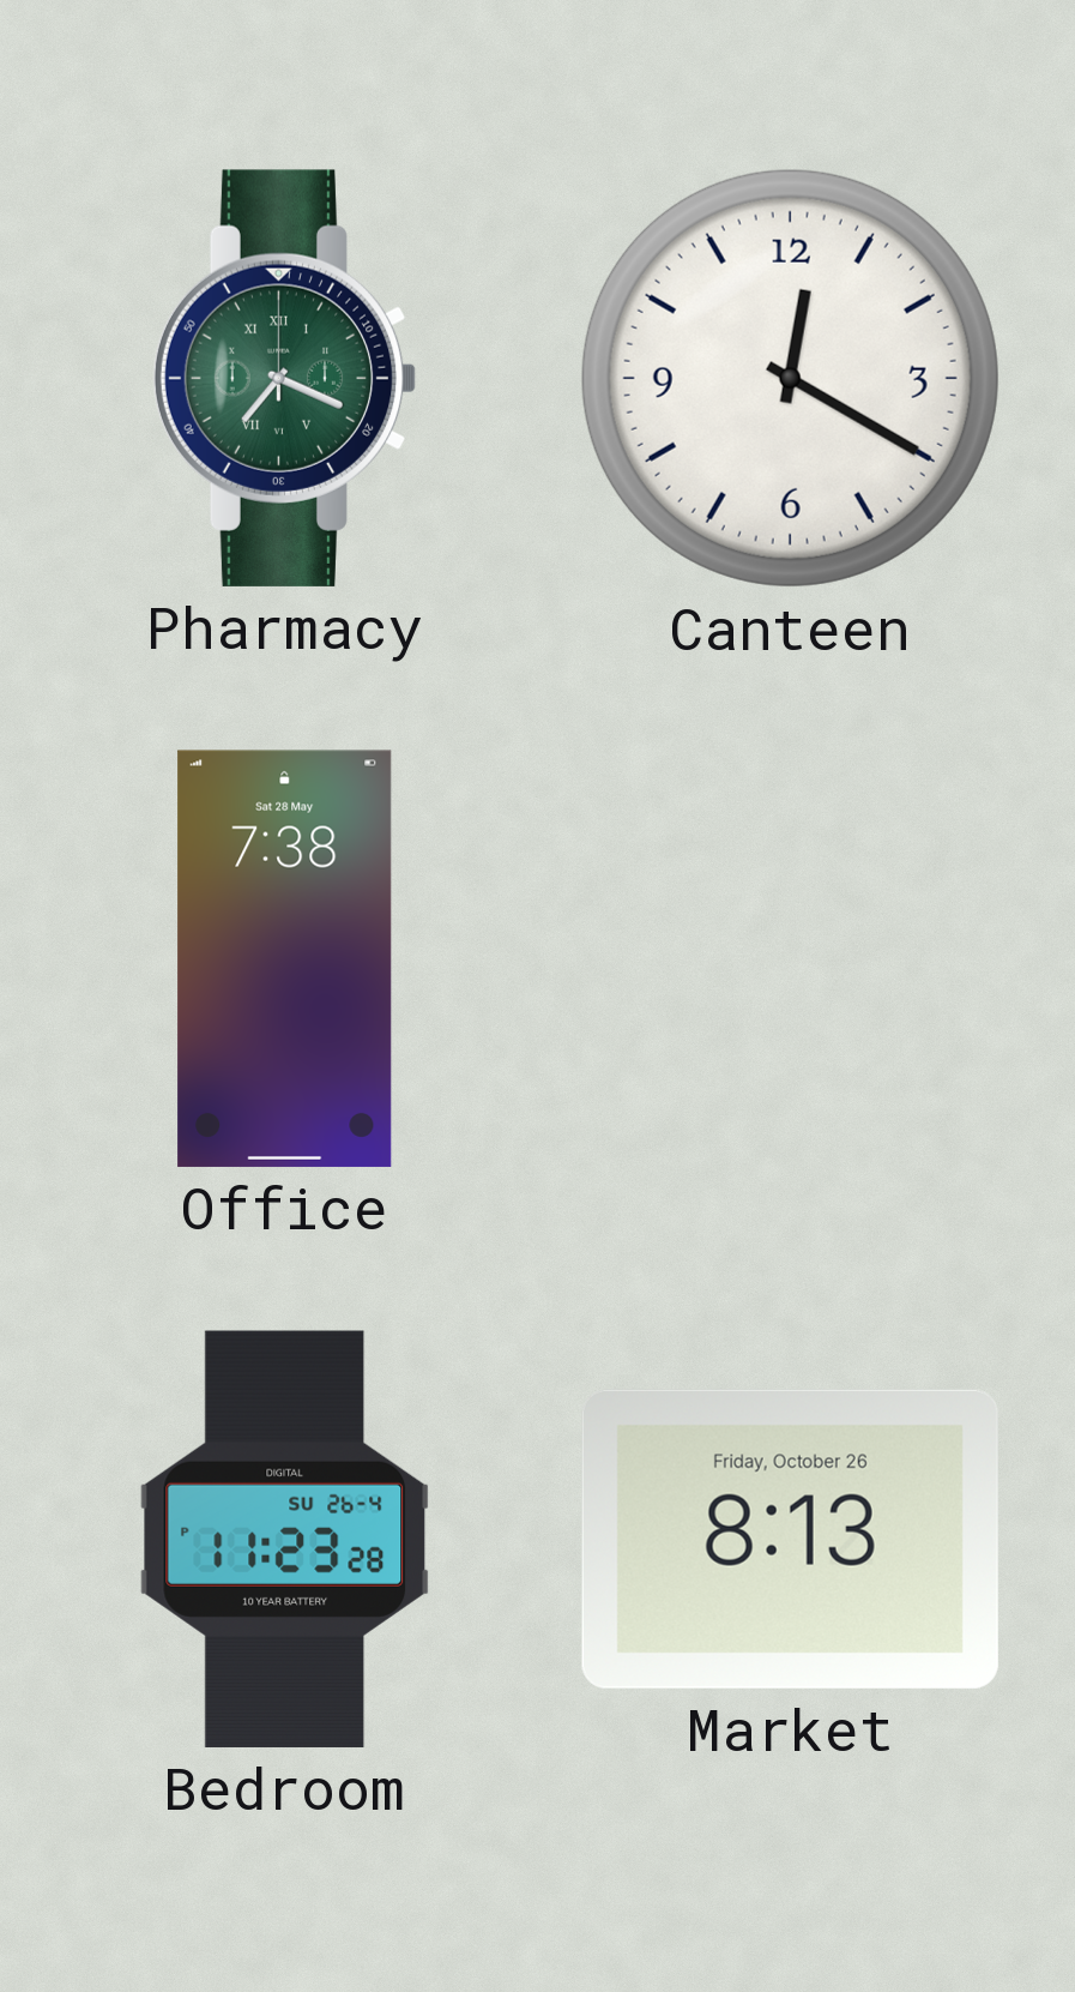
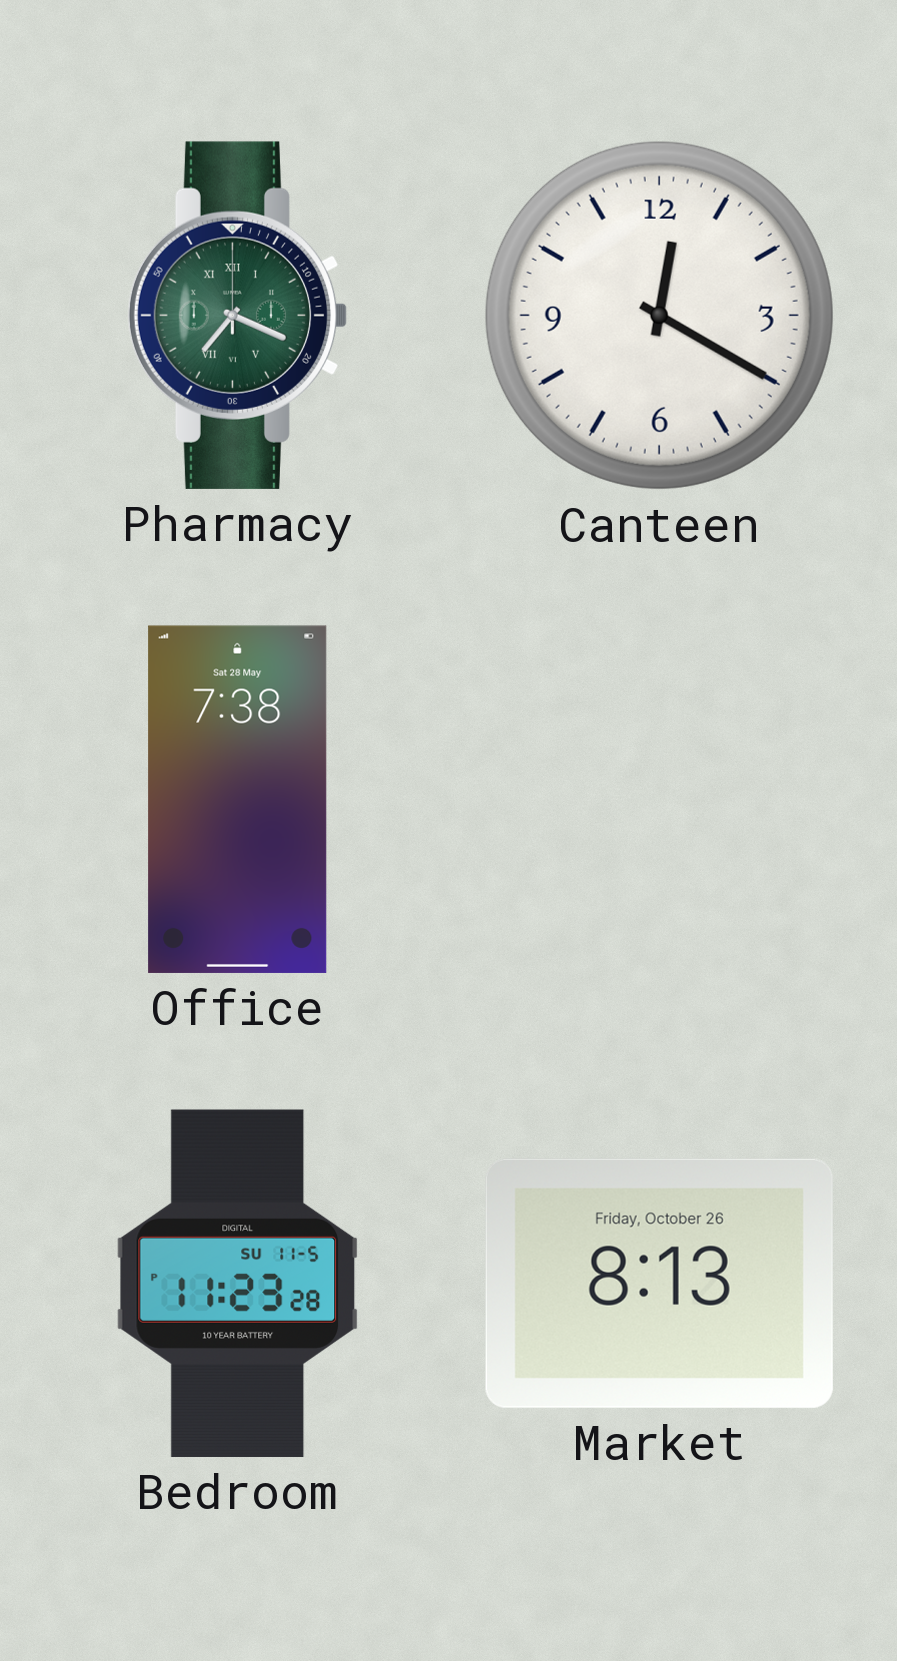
Bedroom date: SU 26-4 -> SU 11-5
